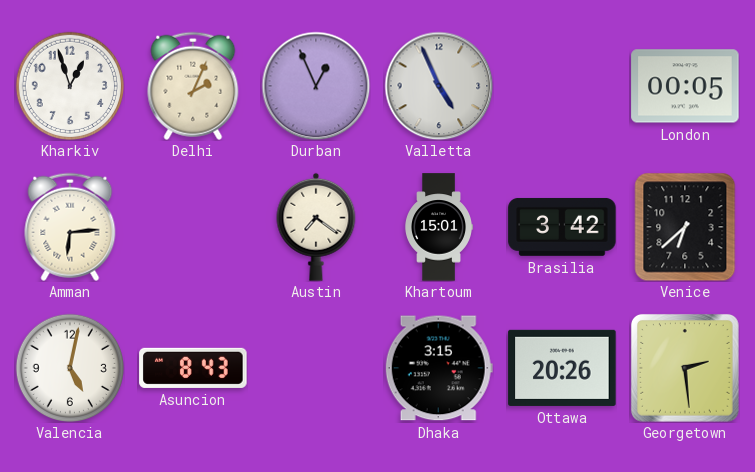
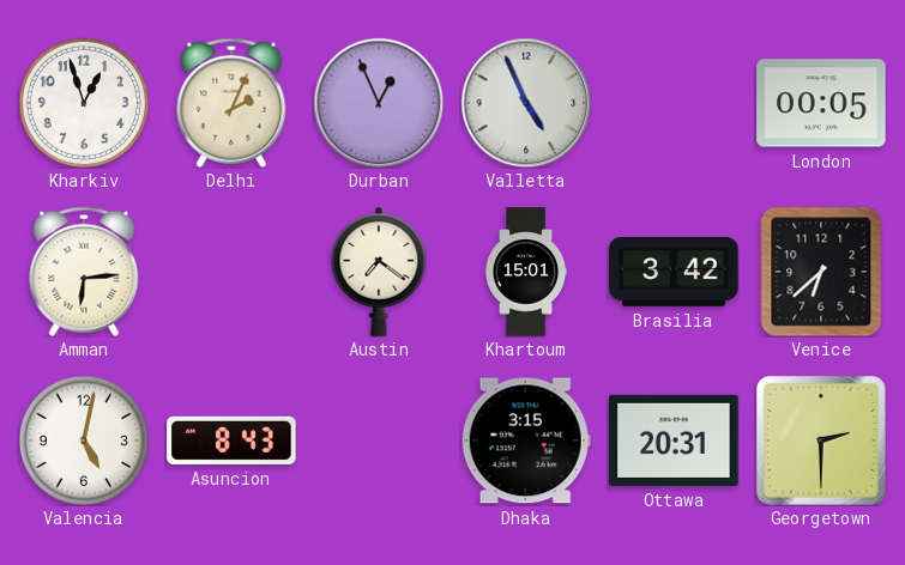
Ottawa: 20:26 -> 20:31
Georgetown: 2:29 -> 2:30
